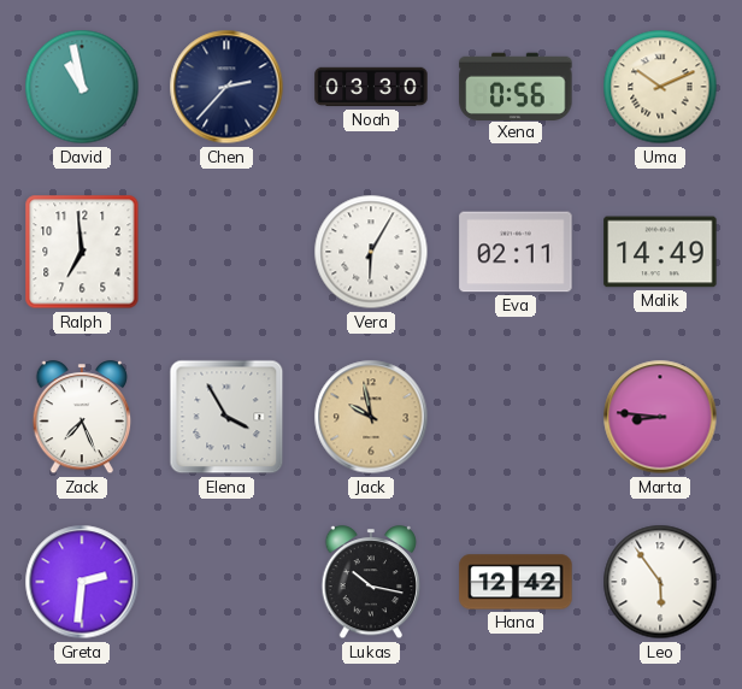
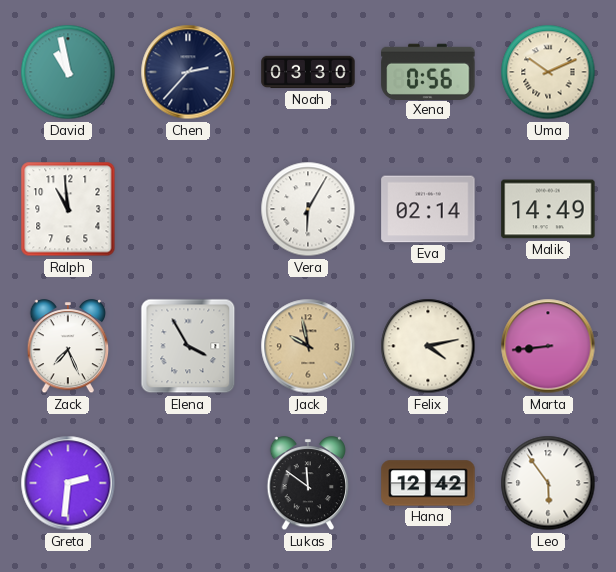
Ralph: 6:59 -> 10:59
Eva: 02:11 -> 02:14
Felix: none -> 4:13
Marta: 8:46 -> 8:44
Lukas: 10:17 -> 11:51
